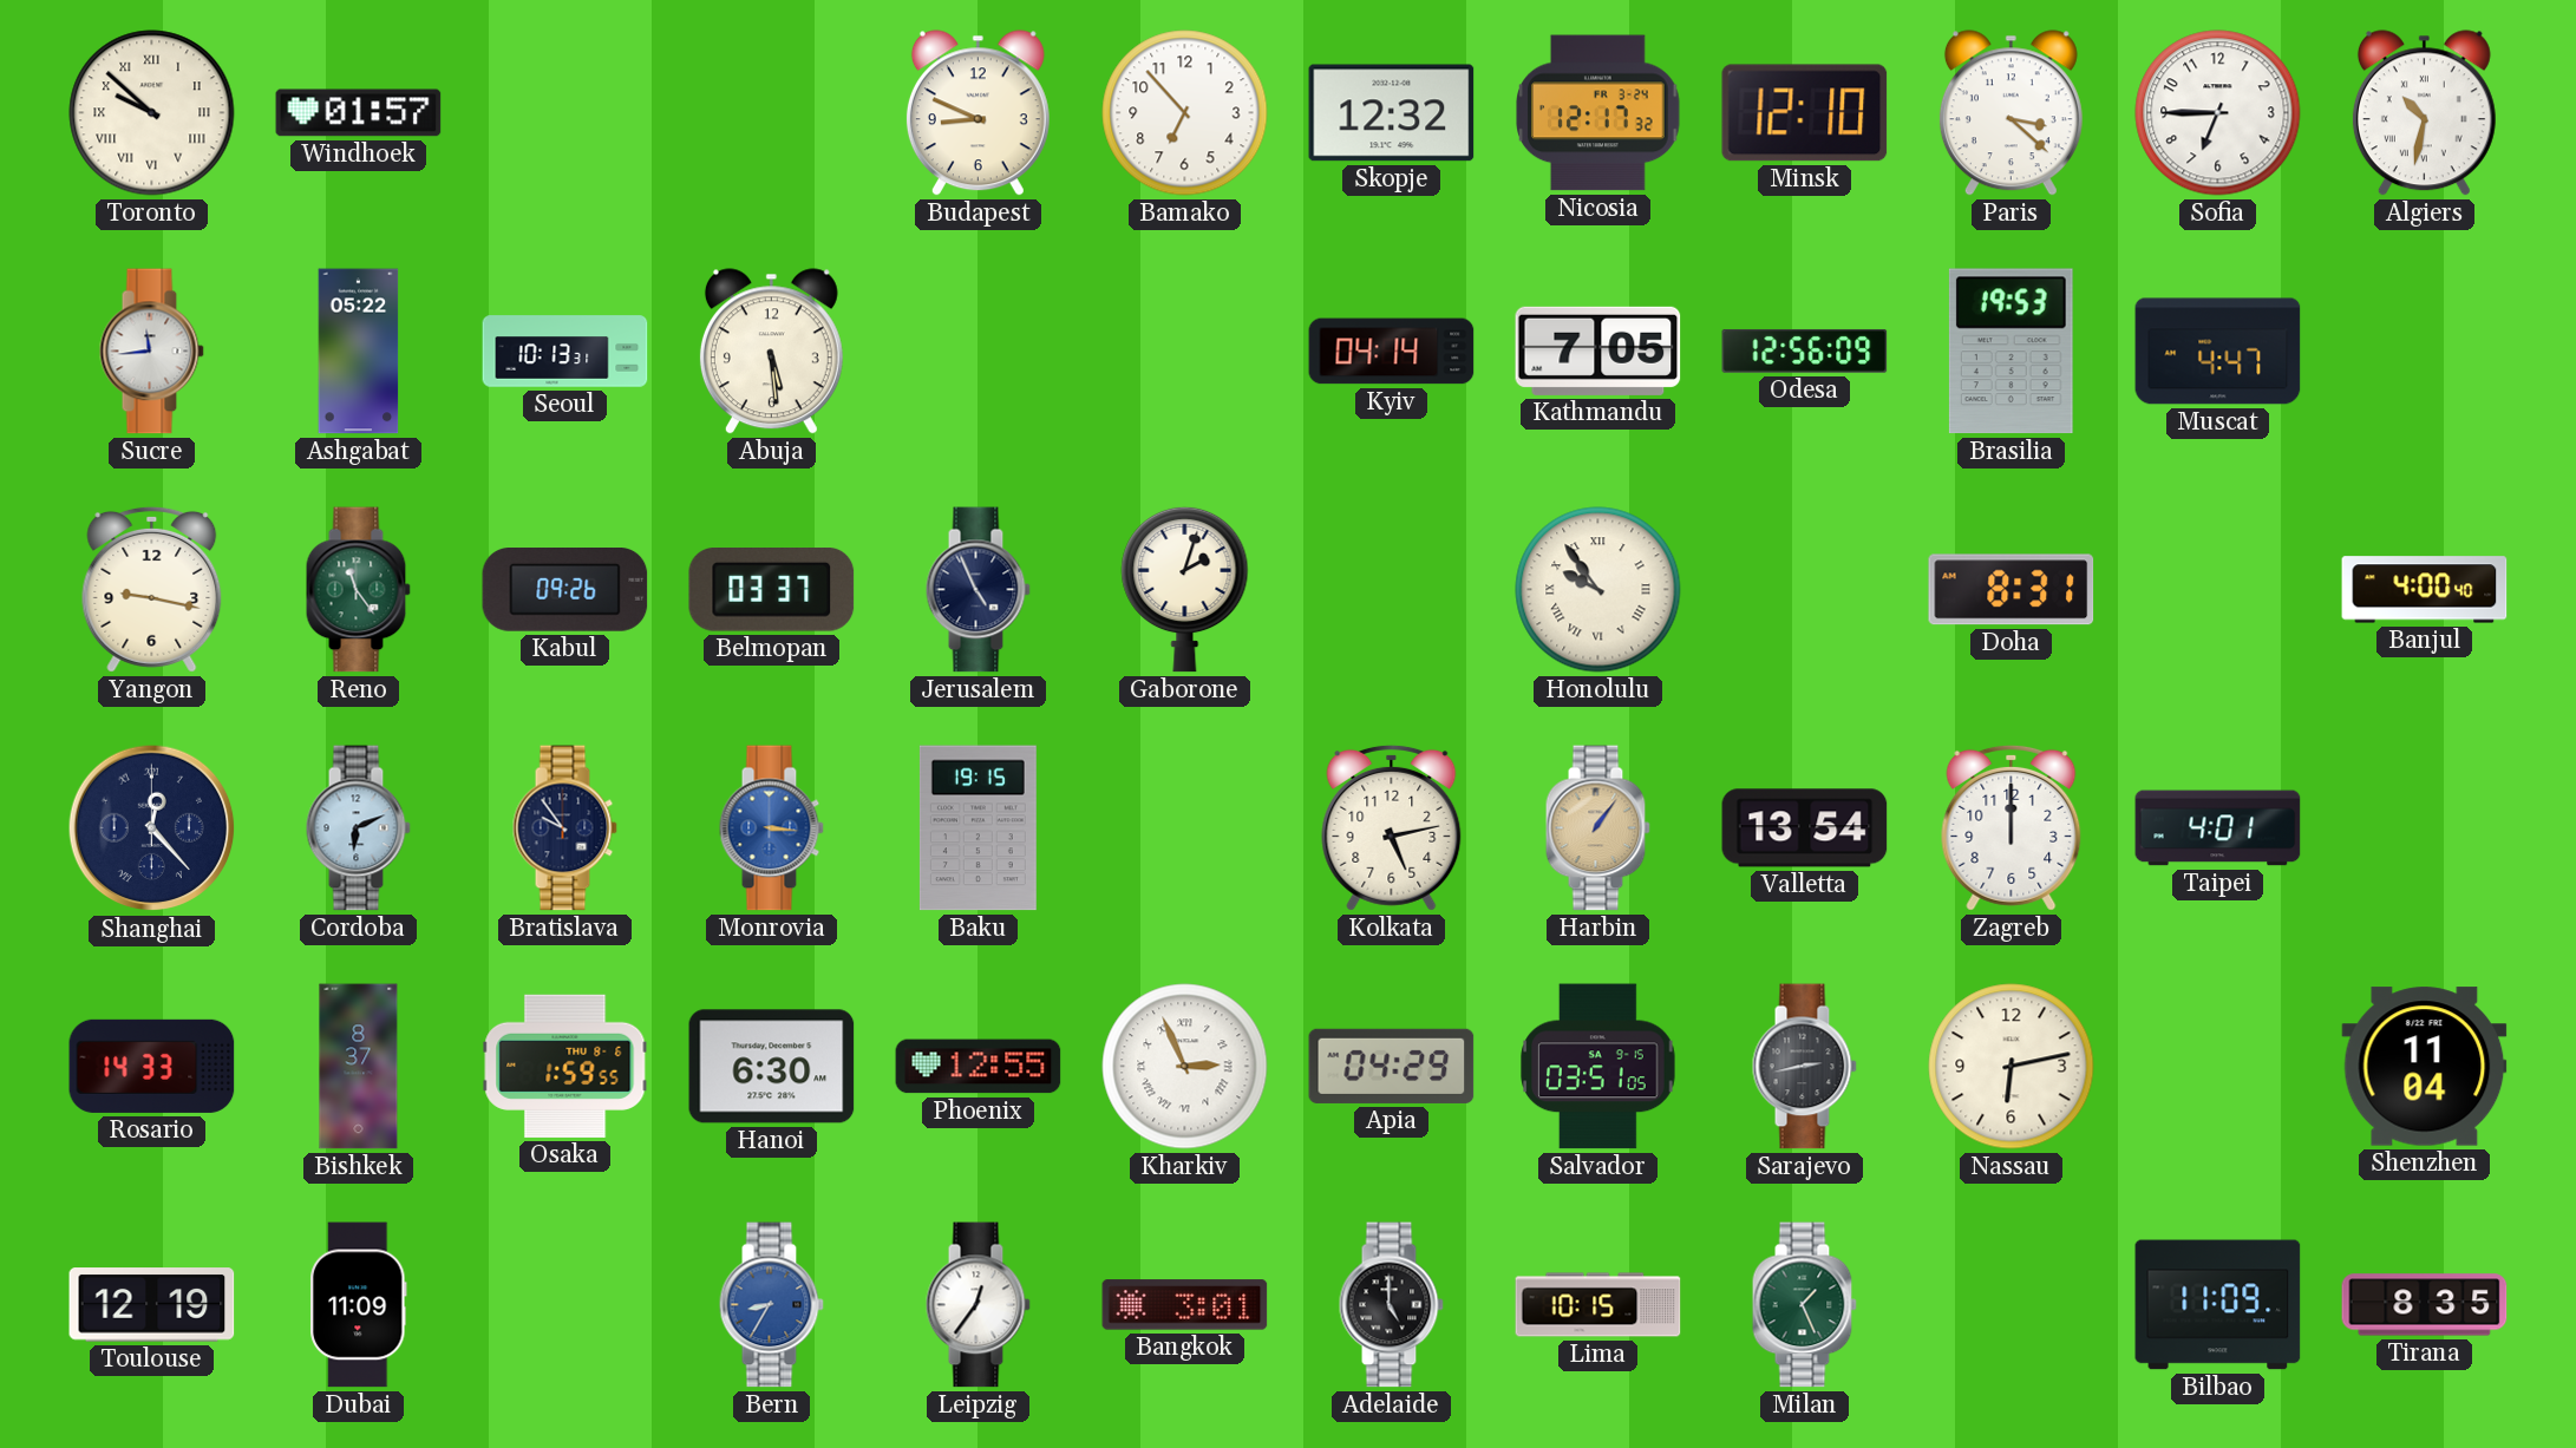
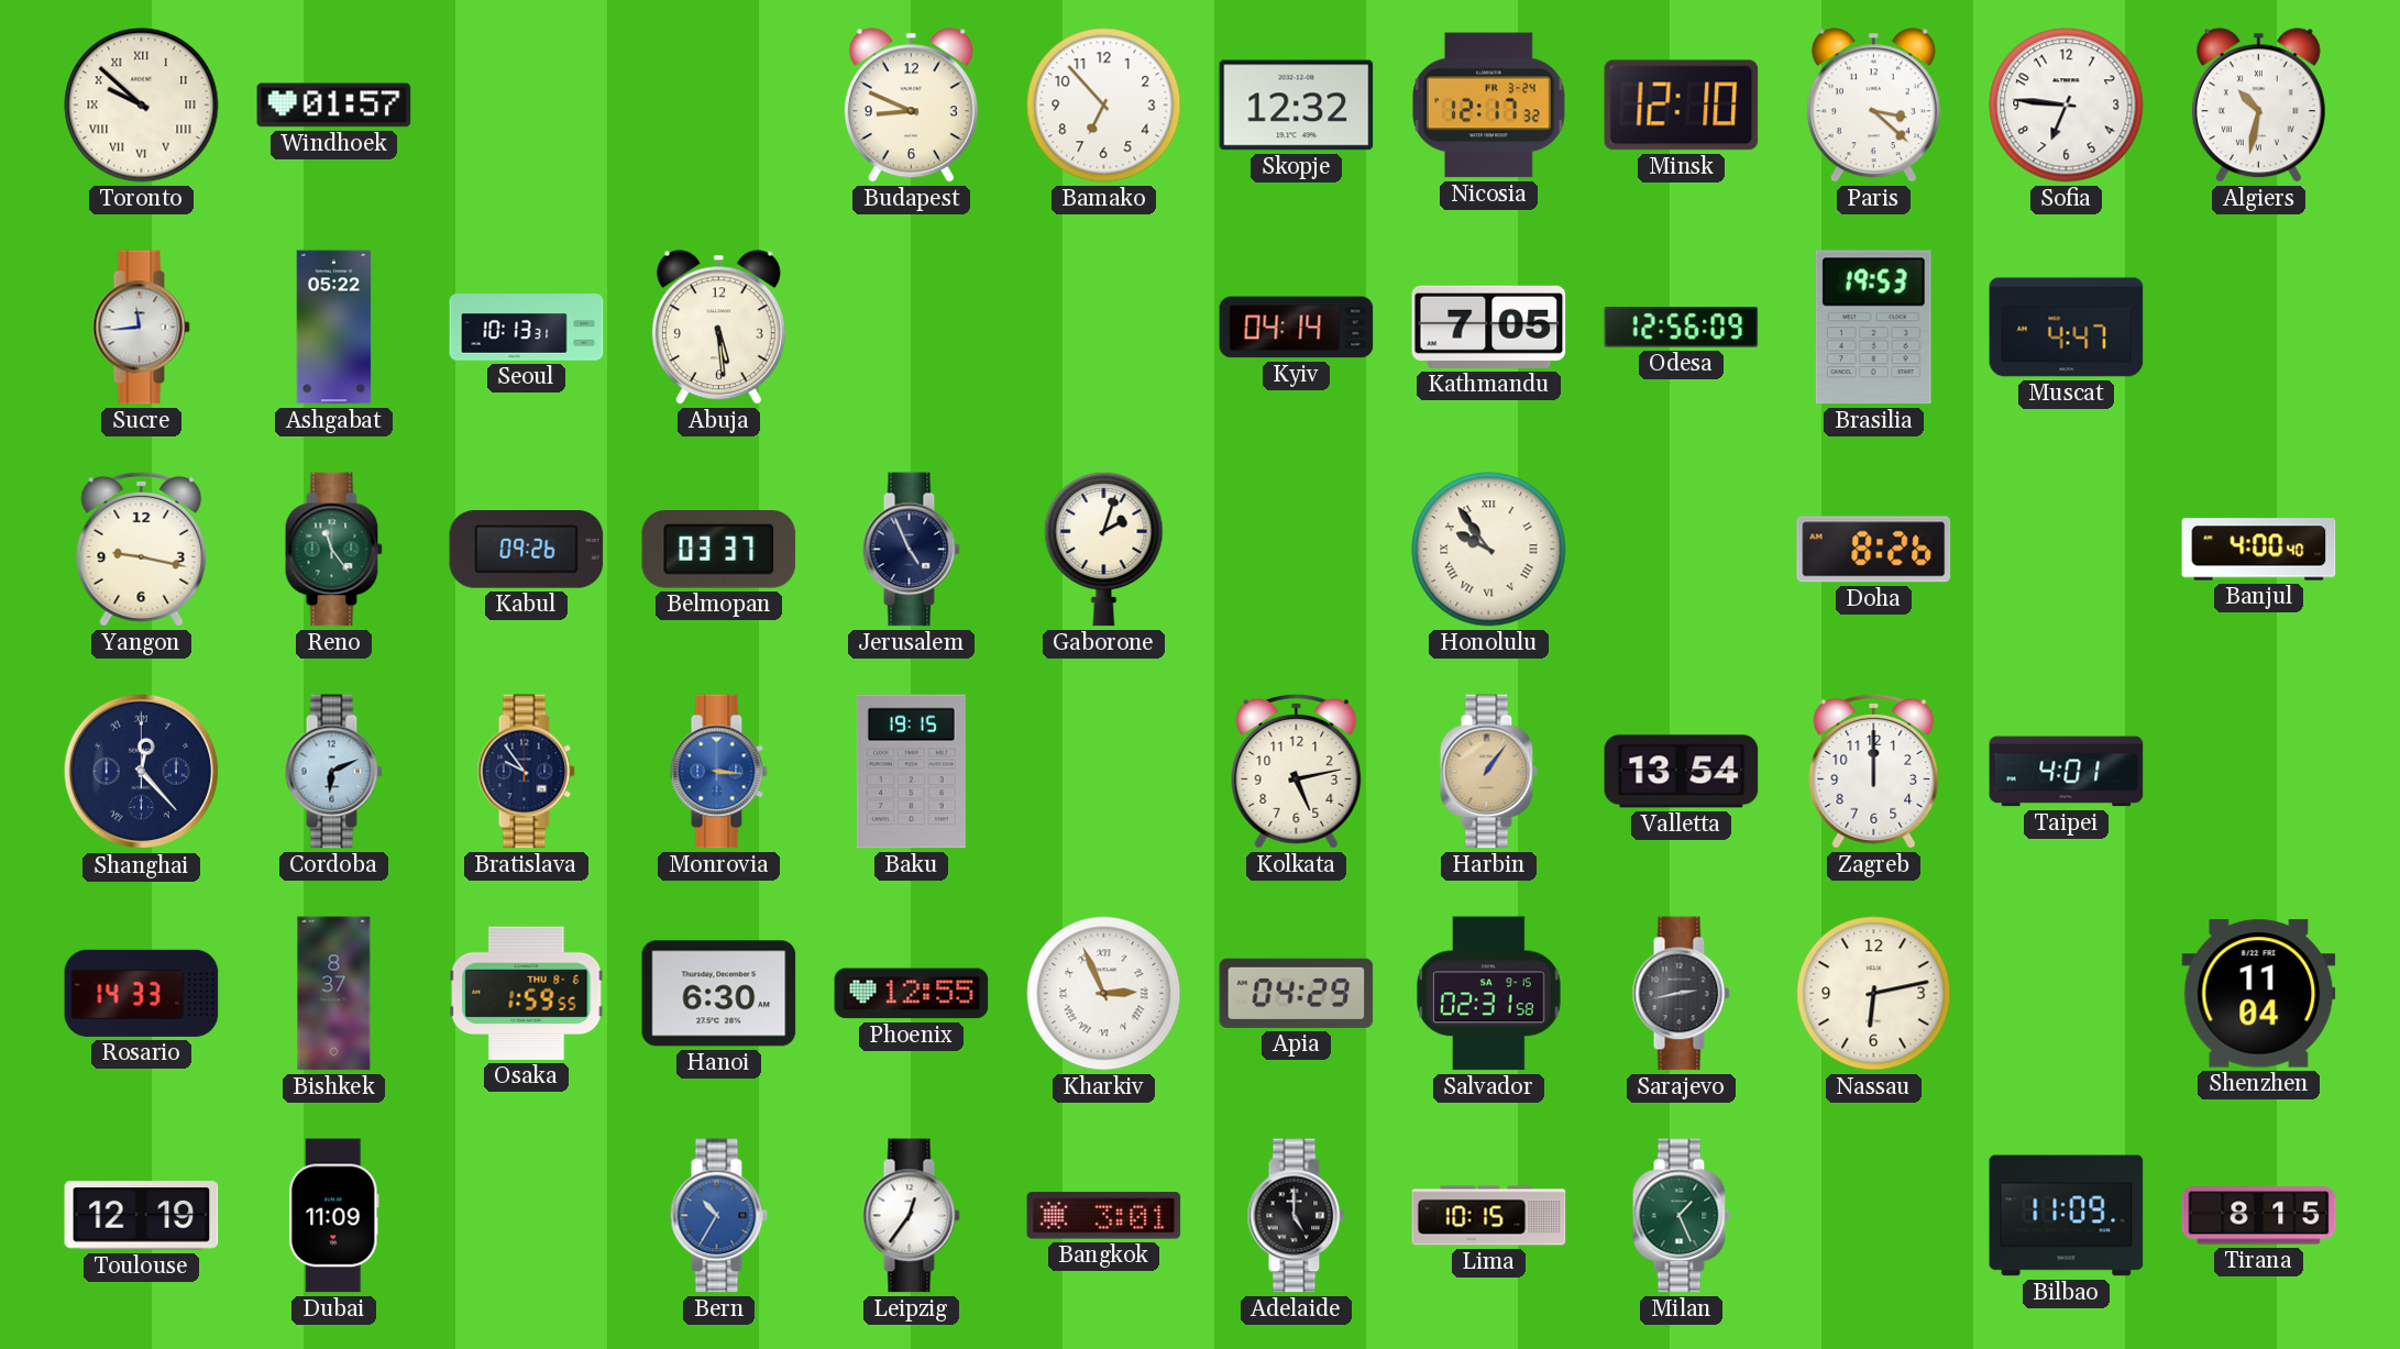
Sofia: 6:45 -> 6:46
Doha: 8:31 -> 8:26
Salvador: 03:51 -> 02:31
Bern: 8:35 -> 10:35
Tirana: 8:35 -> 8:15
